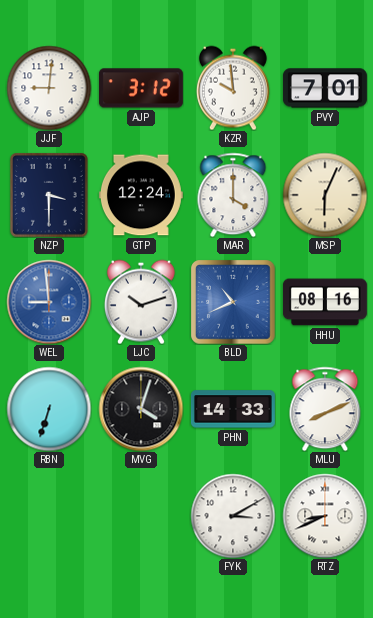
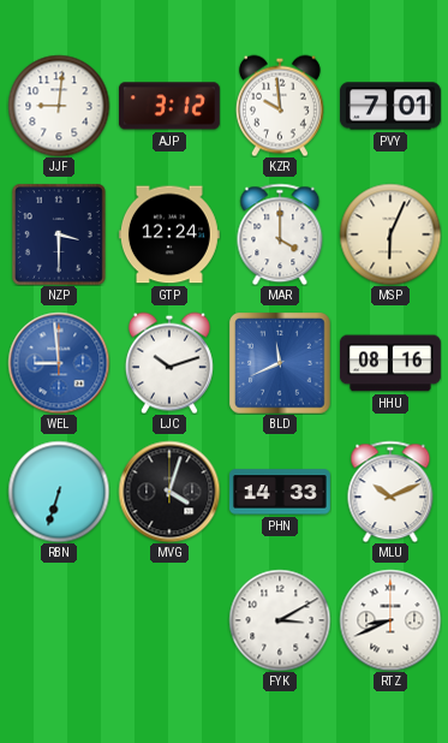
BLD: 10:41 -> 11:41
MLU: 8:11 -> 10:11
